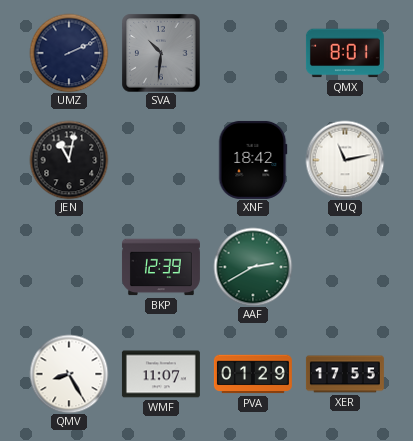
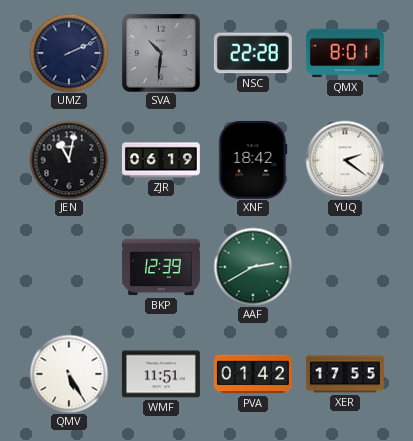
NSC: none -> 22:28
ZJR: none -> 06:19
YUQ: 11:13 -> 2:21
QMV: 8:25 -> 5:25
WMF: 11:07 -> 11:51
PVA: 01:29 -> 01:42
